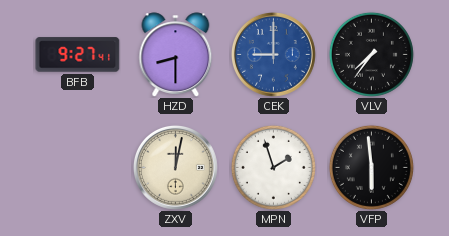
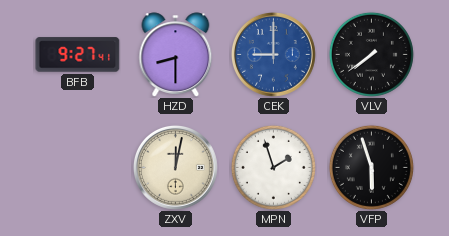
VLV: 7:36 -> 7:39
VFP: 5:59 -> 5:57
